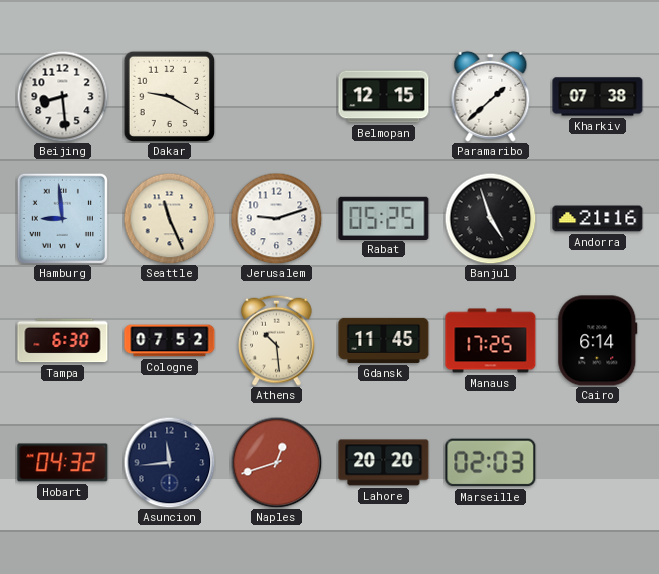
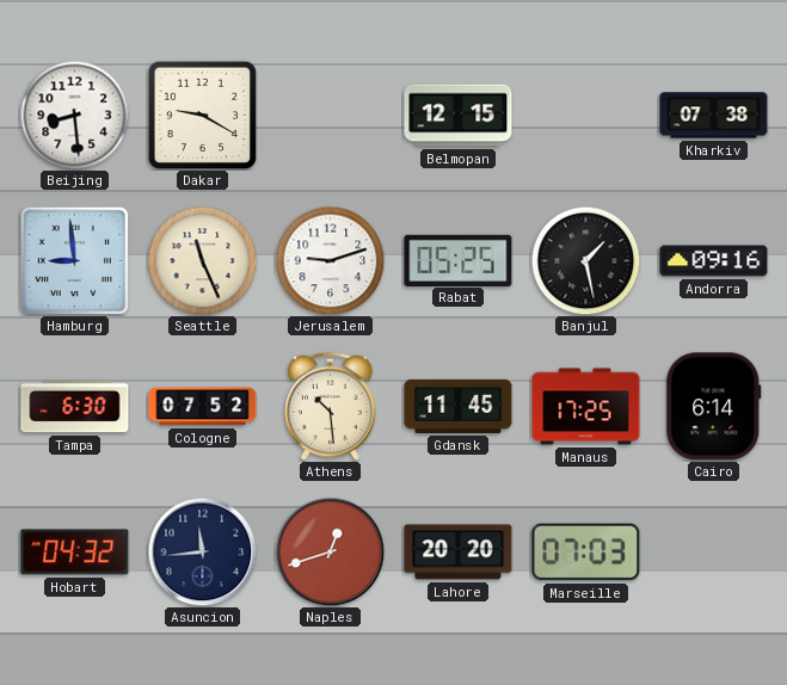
Paramaribo: 1:38 -> none
Banjul: 4:57 -> 1:28
Andorra: 21:16 -> 09:16
Marseille: 02:03 -> 07:03
